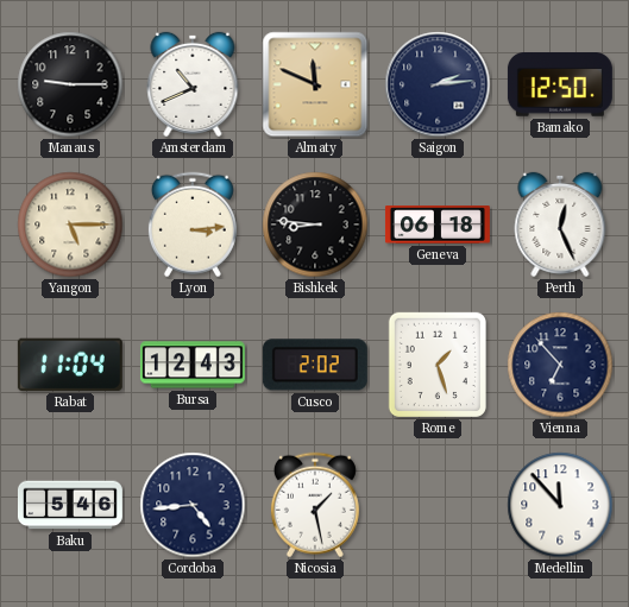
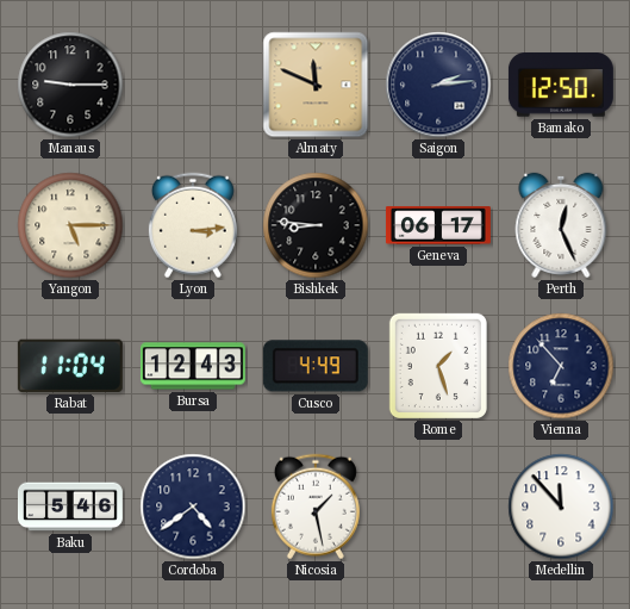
Amsterdam: 10:41 -> none
Geneva: 06:18 -> 06:17
Cusco: 2:02 -> 4:49
Cordoba: 4:44 -> 4:39
